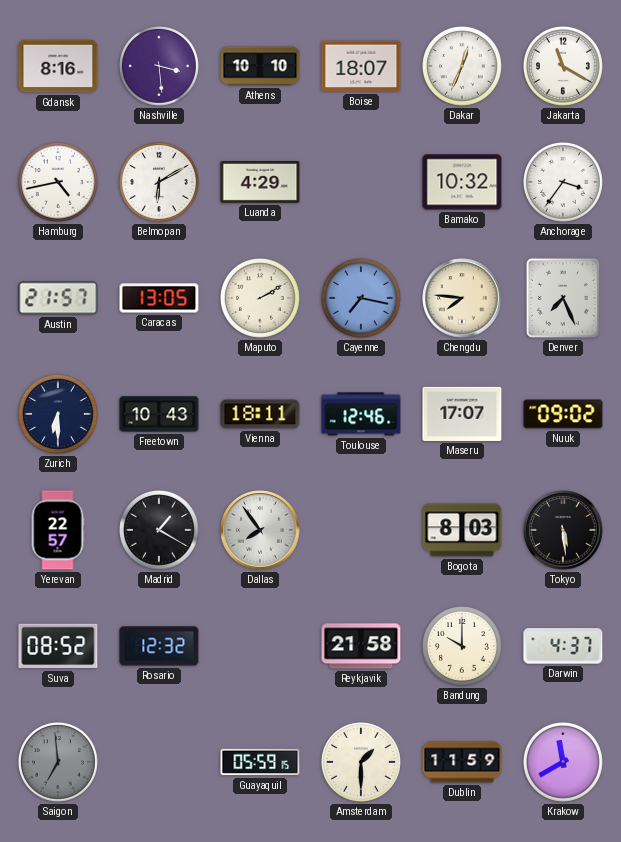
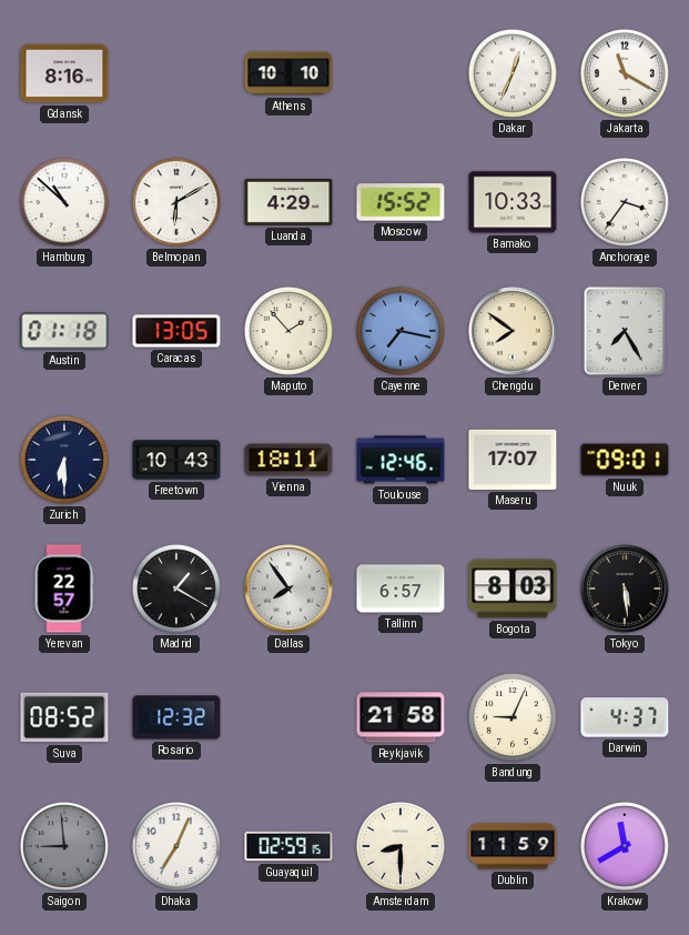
Nashville: 3:29 -> none
Boise: 18:07 -> none
Hamburg: 4:43 -> 10:52
Moscow: none -> 15:52
Bamako: 10:32 -> 10:33
Austin: 21:57 -> 01:18
Maputo: 2:10 -> 1:53
Chengdu: 7:46 -> 7:51
Denver: 7:26 -> 7:25
Nuuk: 09:02 -> 09:01
Tallinn: none -> 6:57
Bandung: 10:00 -> 9:04
Saigon: 6:59 -> 8:59
Dhaka: none -> 7:04
Guayaquil: 05:59 -> 02:59
Amsterdam: 1:30 -> 8:30
